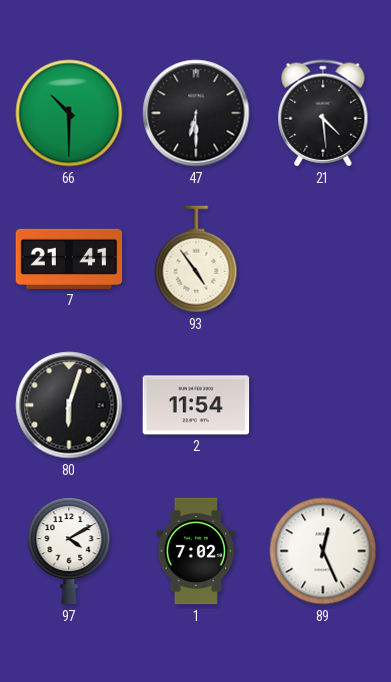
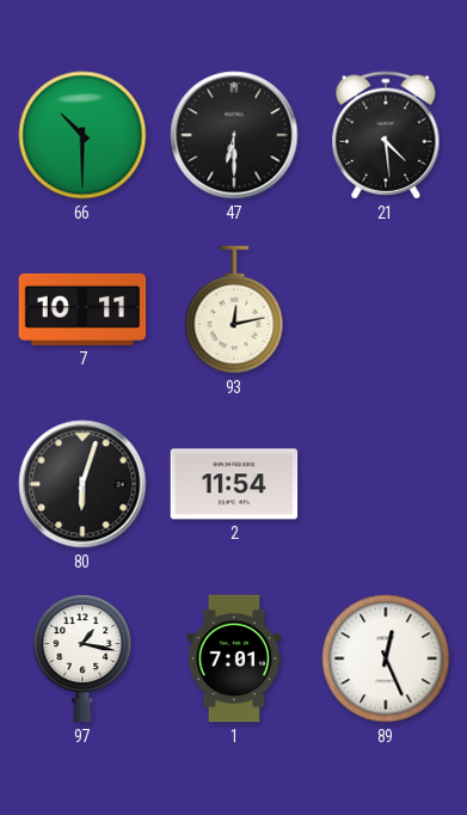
7: 21:41 -> 10:11
93: 4:54 -> 12:13
97: 4:10 -> 1:17
1: 7:02 -> 7:01
